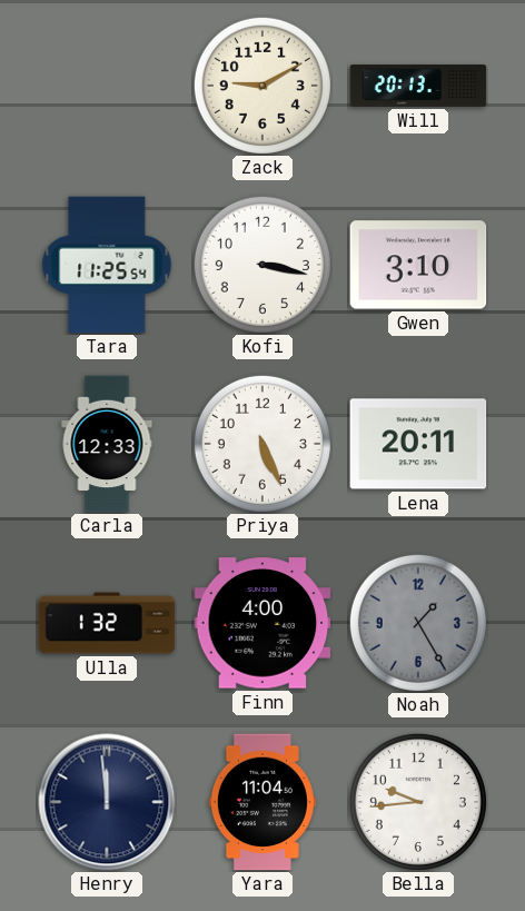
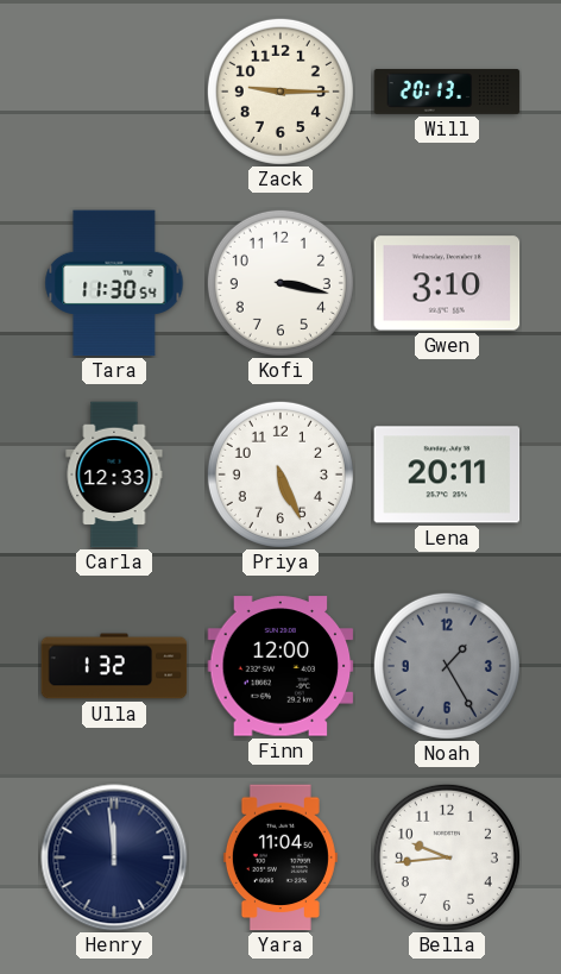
Zack: 9:10 -> 9:15
Tara: 11:25 -> 11:30
Finn: 4:00 -> 12:00
